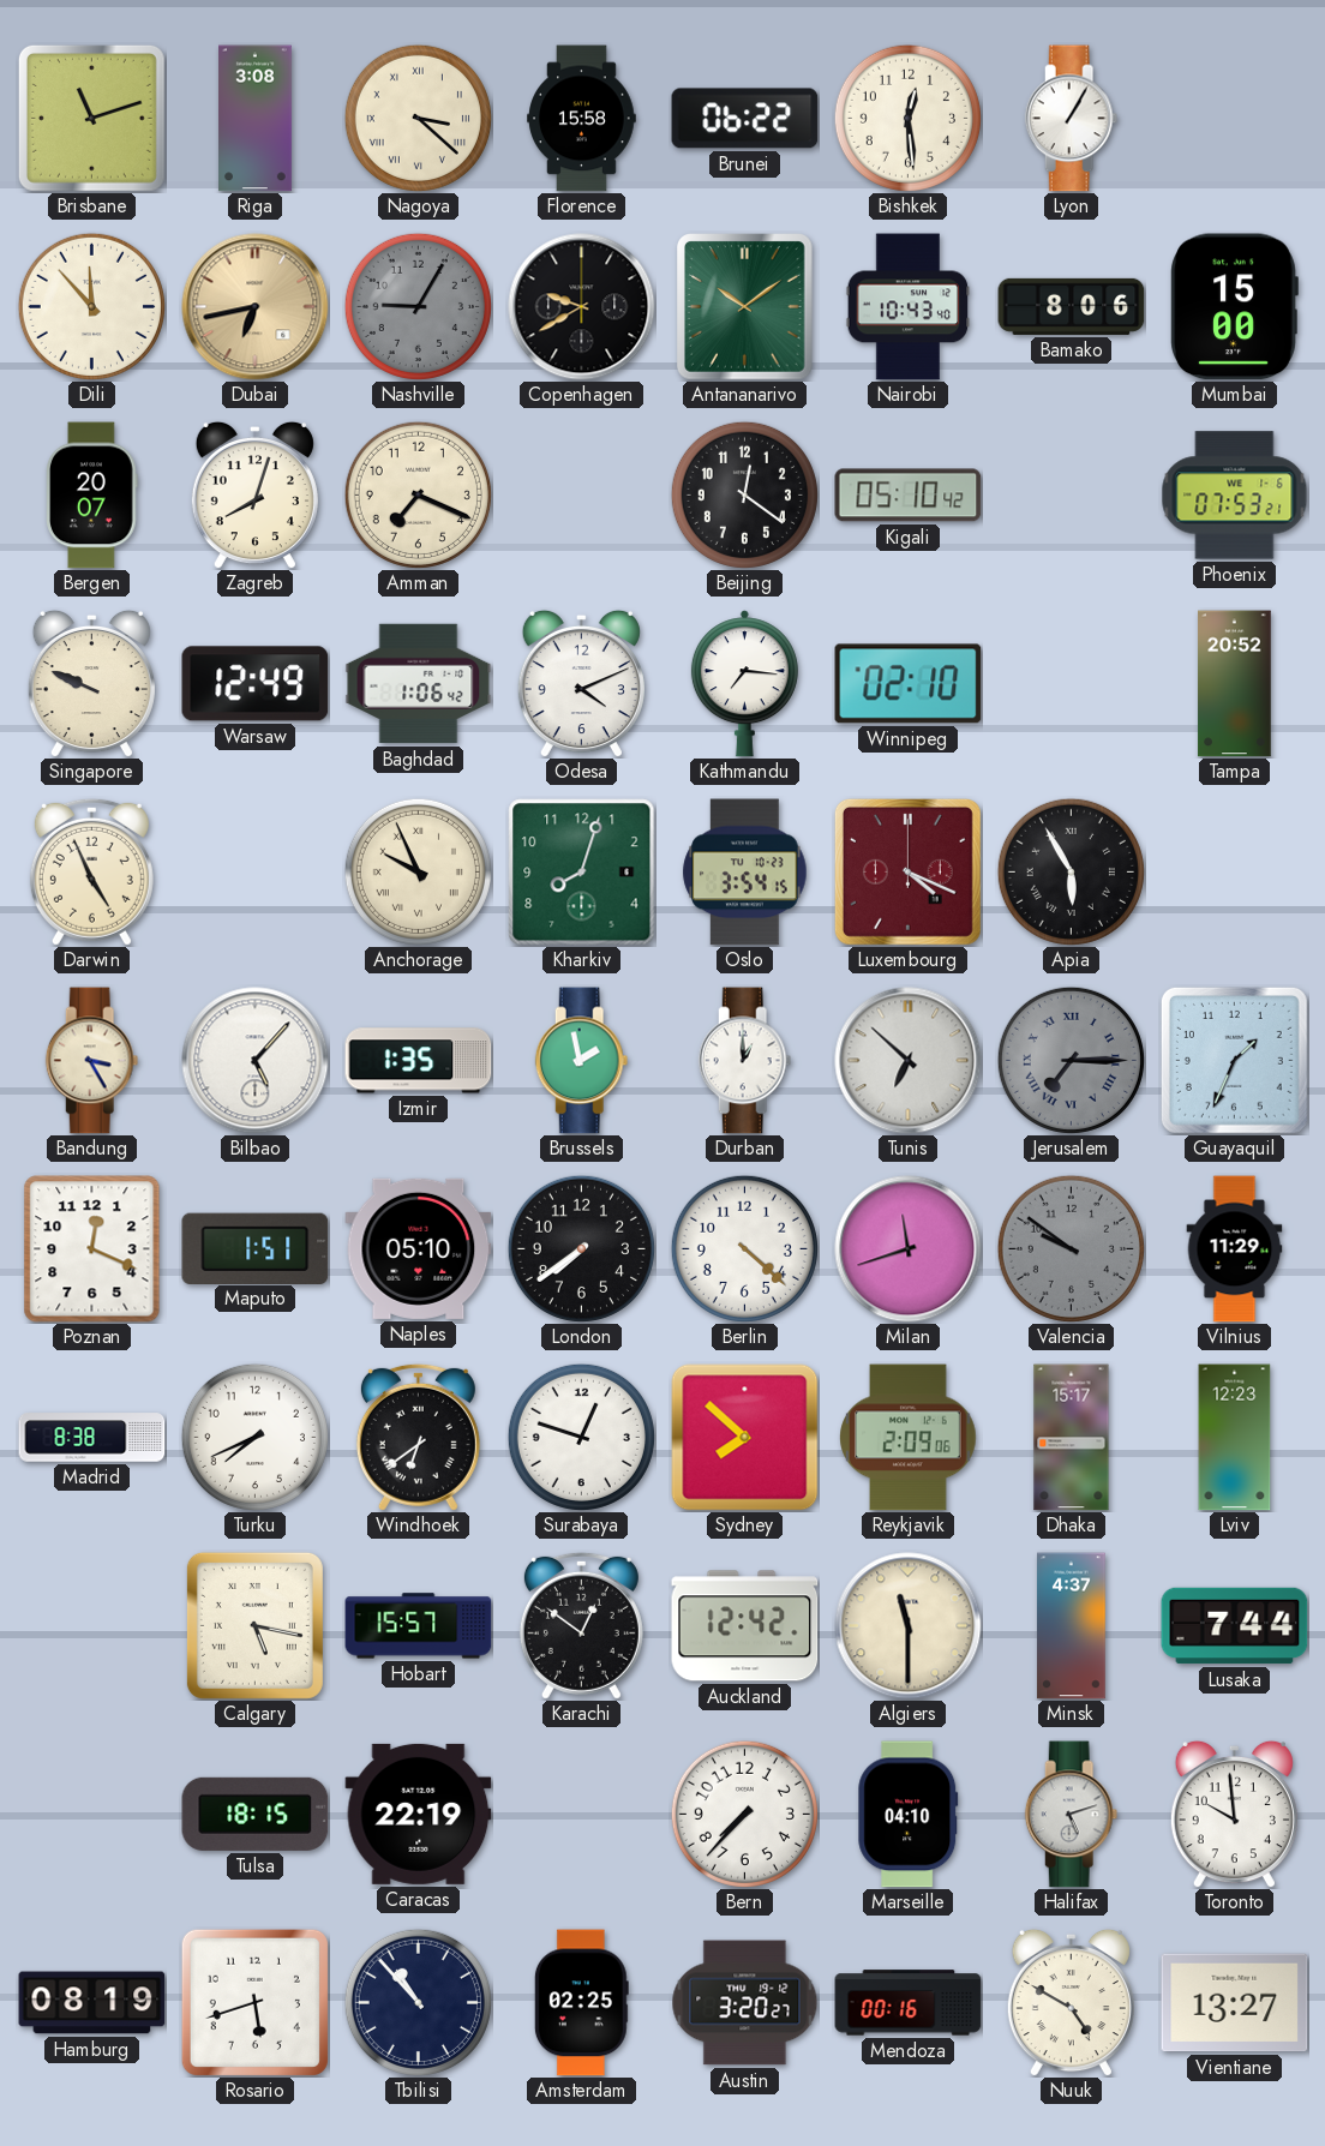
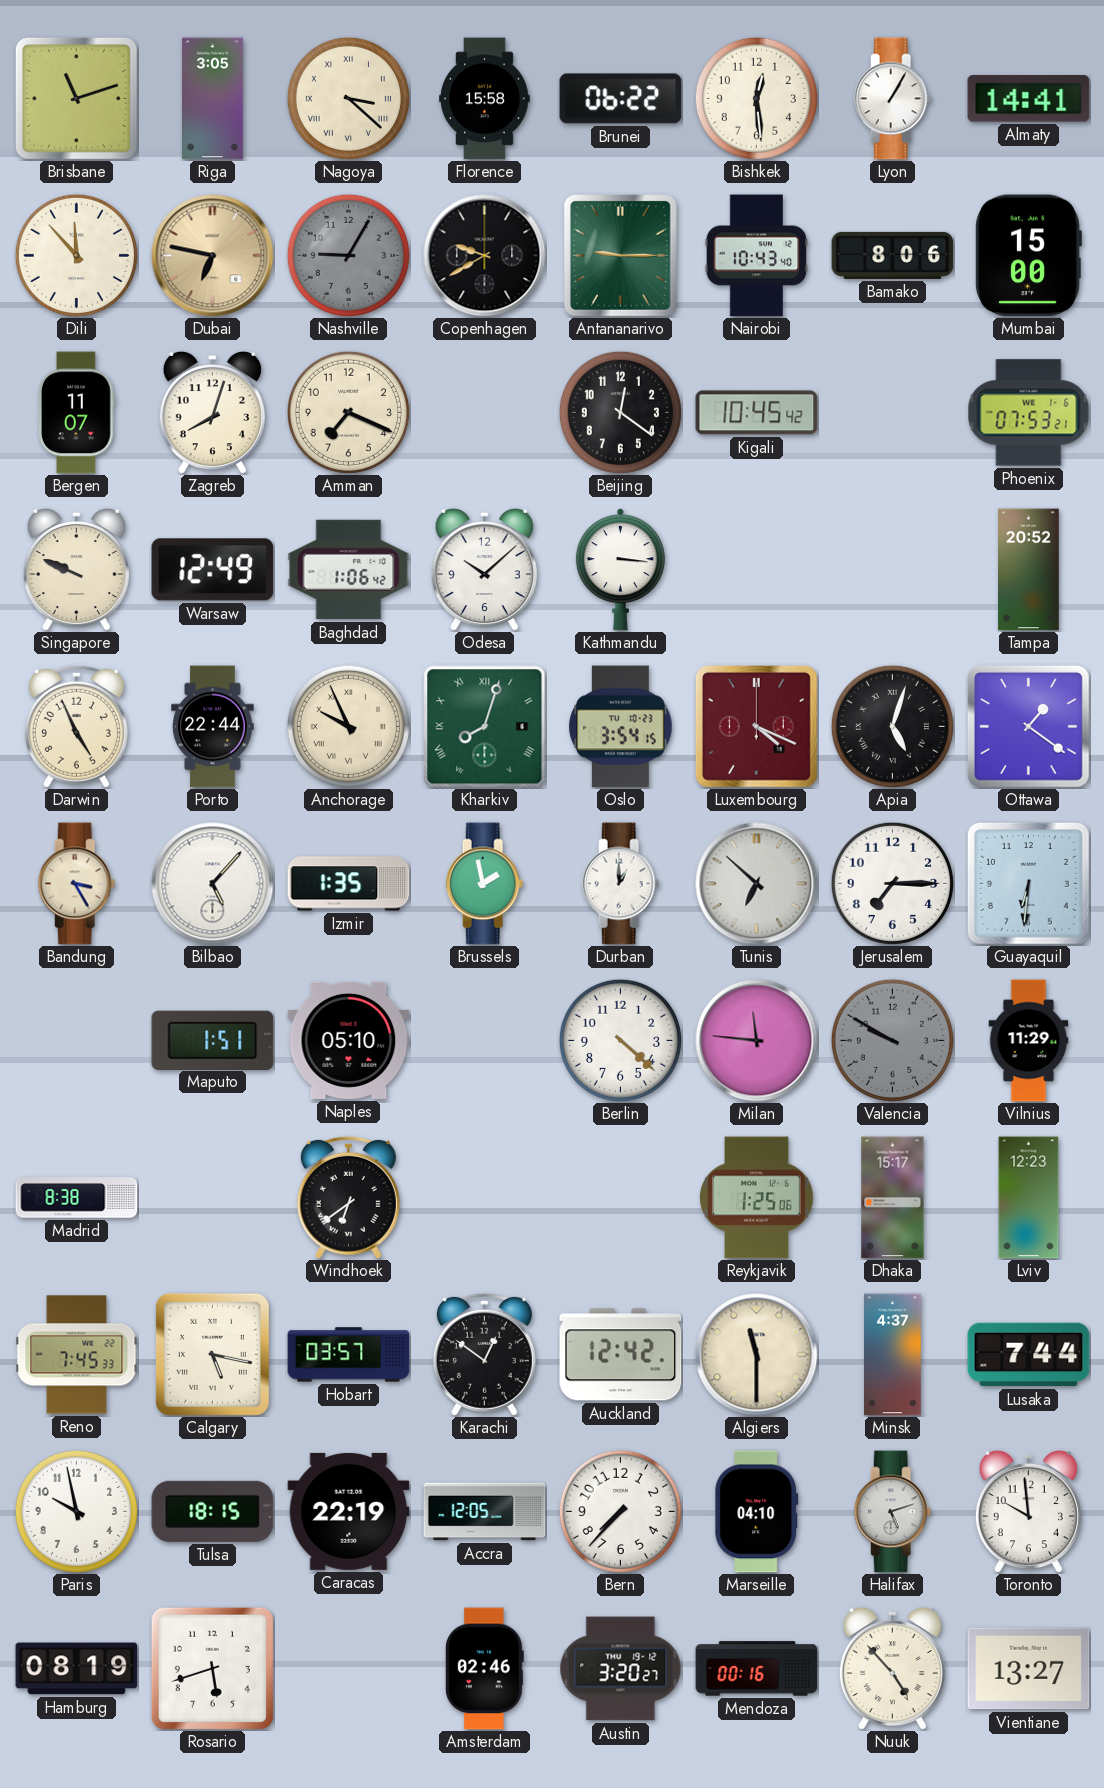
Riga: 3:08 -> 3:05
Almaty: none -> 14:41
Dubai: 6:43 -> 6:47
Antananarivo: 10:09 -> 9:15
Bergen: 20:07 -> 11:07
Kigali: 05:10 -> 10:45
Odesa: 4:11 -> 10:08
Kathmandu: 7:16 -> 3:16
Winnipeg: 02:10 -> none
Porto: none -> 22:44
Kharkiv numerals: Arabic -> Roman
Apia: 5:55 -> 5:03
Ottawa: none -> 1:21
Jerusalem dial: grey -> white
Jerusalem numerals: Roman -> Arabic
Guayaquil: 1:34 -> 6:31
Poznan: 12:19 -> none
London: 7:39 -> none
Milan: 11:42 -> 11:46
Valencia: 9:51 -> 9:50
Turku: 7:41 -> none
Surabaya: 12:48 -> none
Sydney: 7:52 -> none
Reykjavik: 2:09 -> 1:25
Reno: none -> 7:45
Hobart: 15:57 -> 03:57
Paris: none -> 9:58
Accra: none -> 12:05
Tbilisi: 10:53 -> none
Amsterdam: 02:25 -> 02:46
Nuuk: 4:50 -> 4:53
